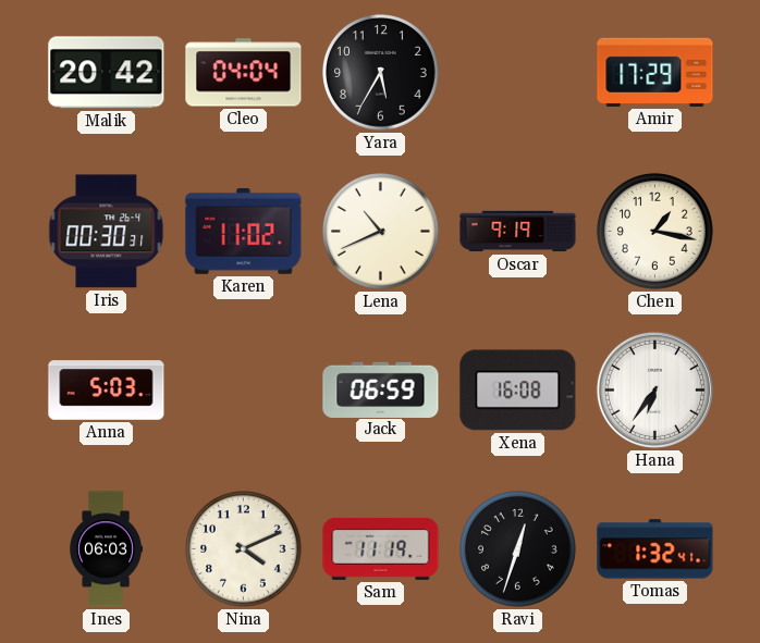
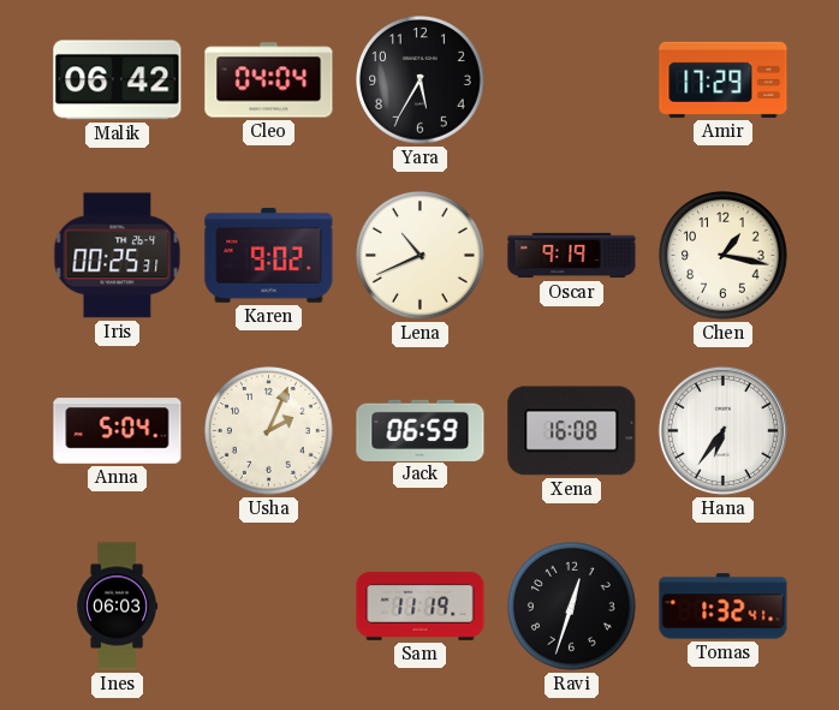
Malik: 20:42 -> 06:42
Iris: 00:30 -> 00:25
Karen: 11:02 -> 9:02
Anna: 5:03 -> 5:04
Usha: none -> 2:04
Nina: 4:11 -> none
